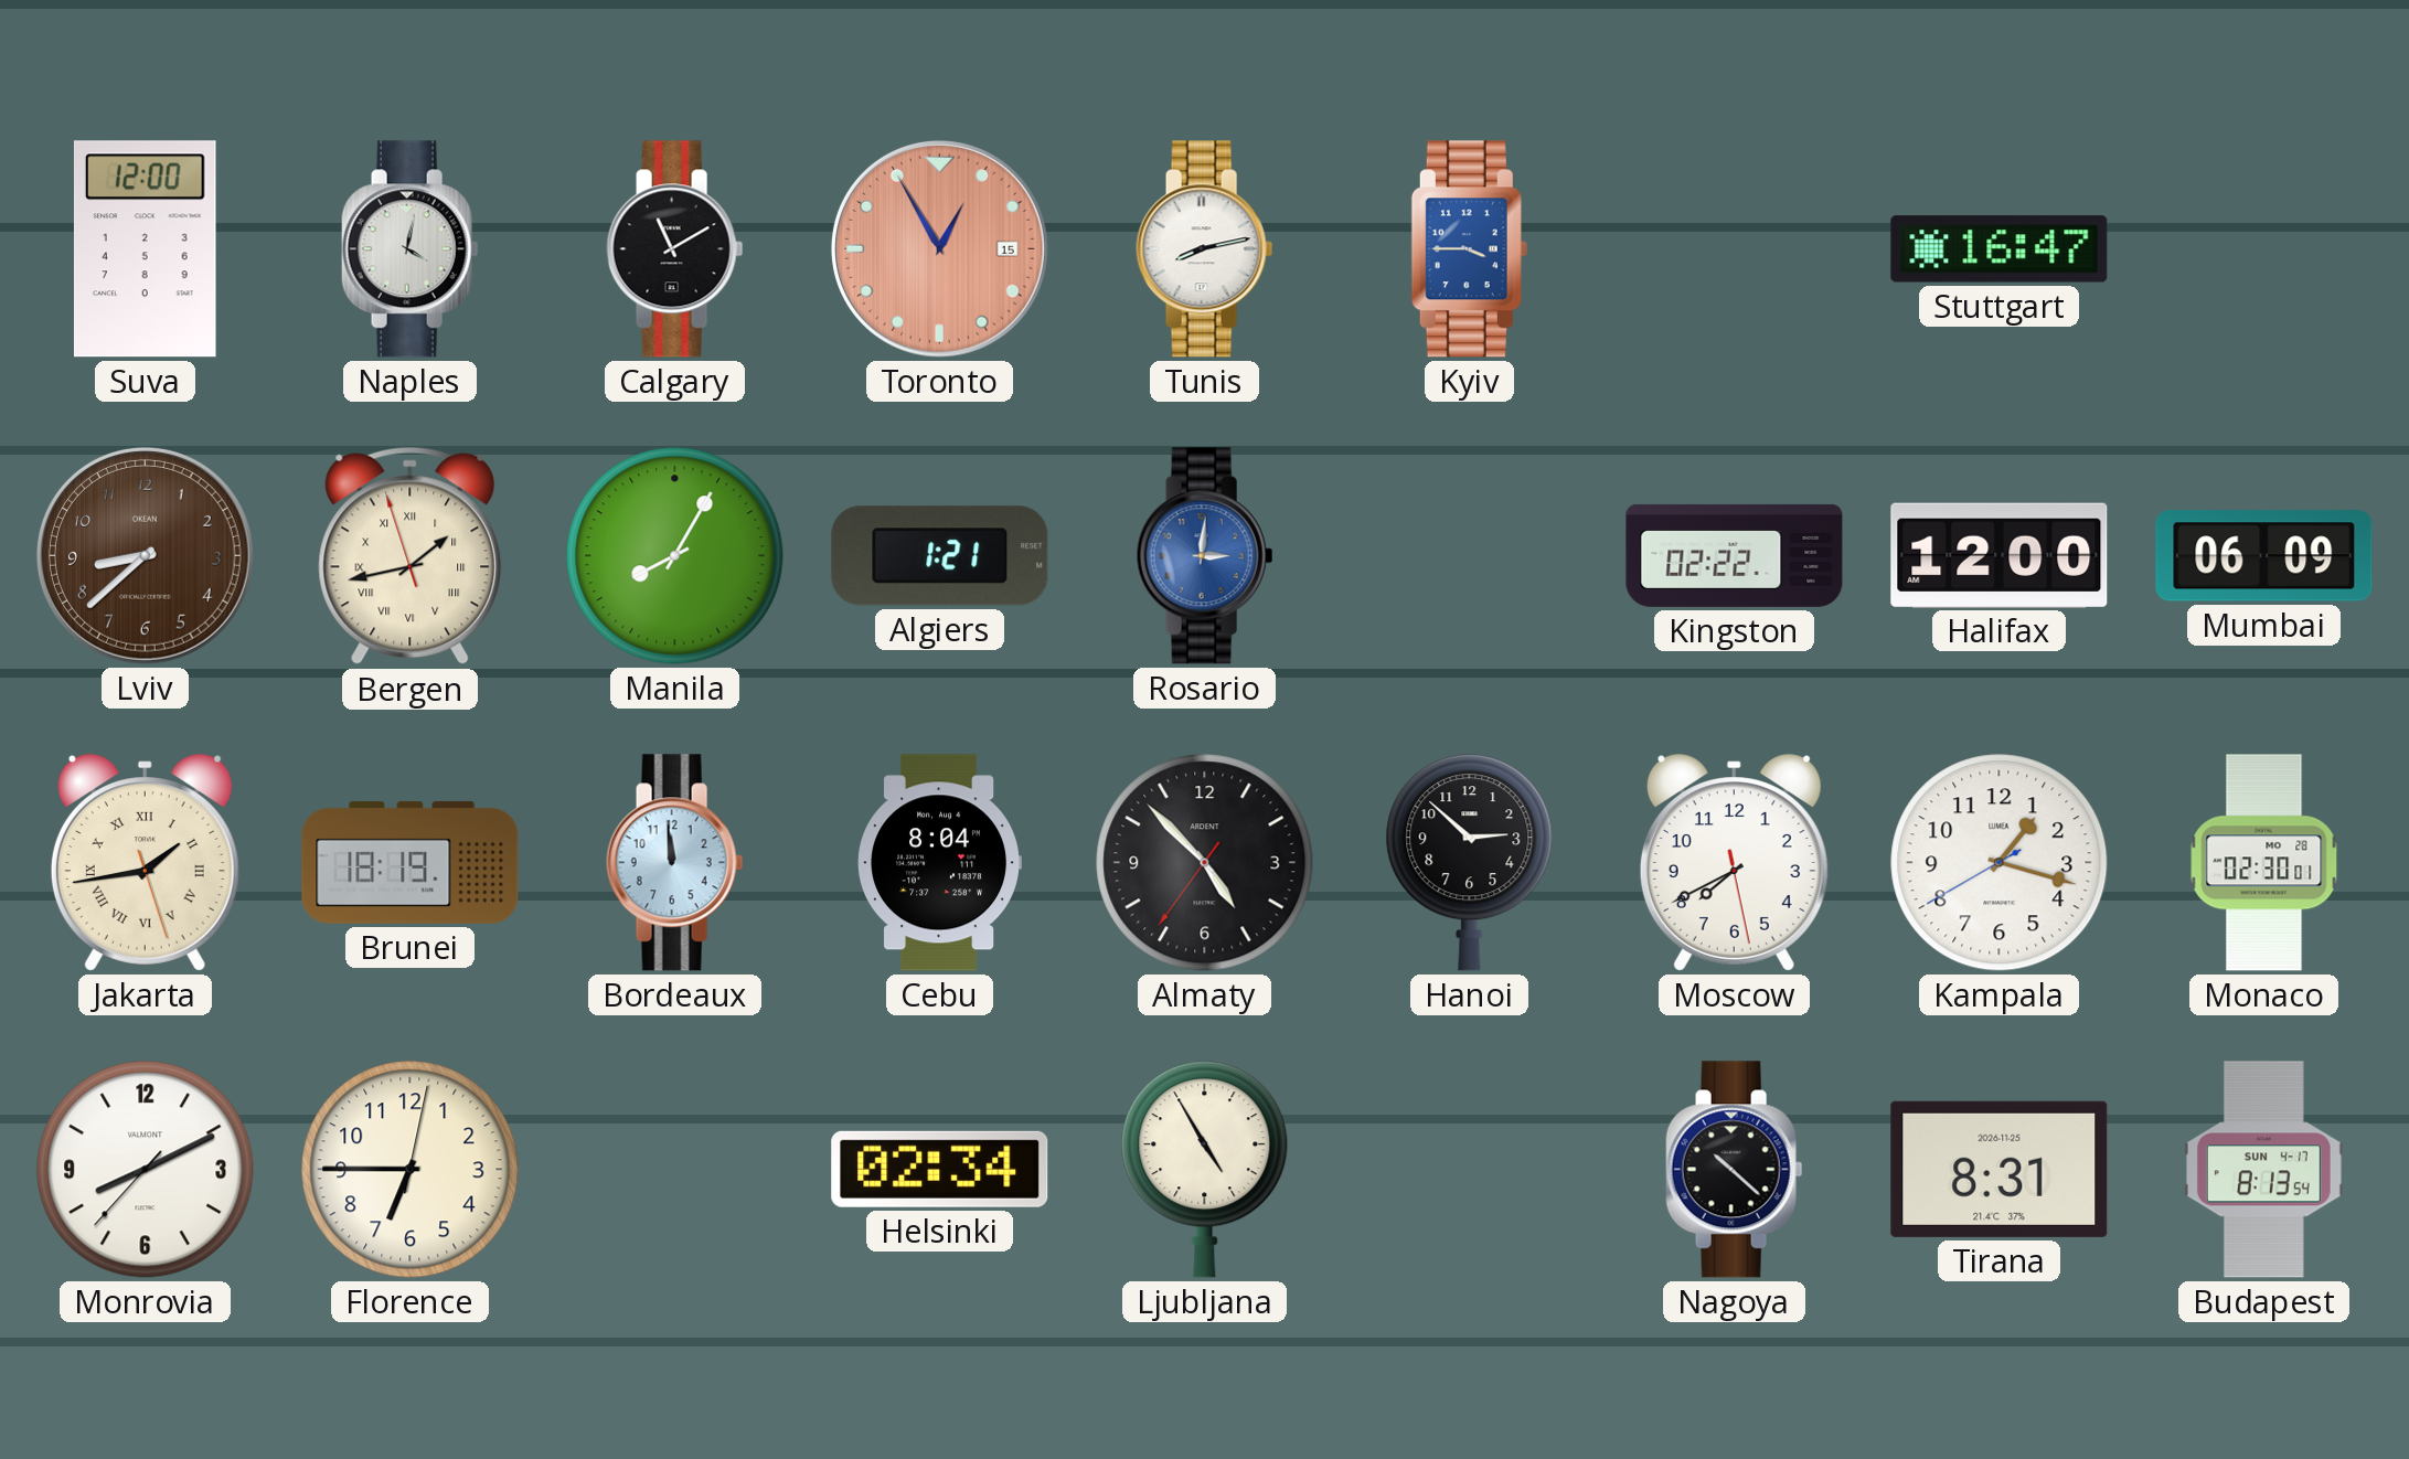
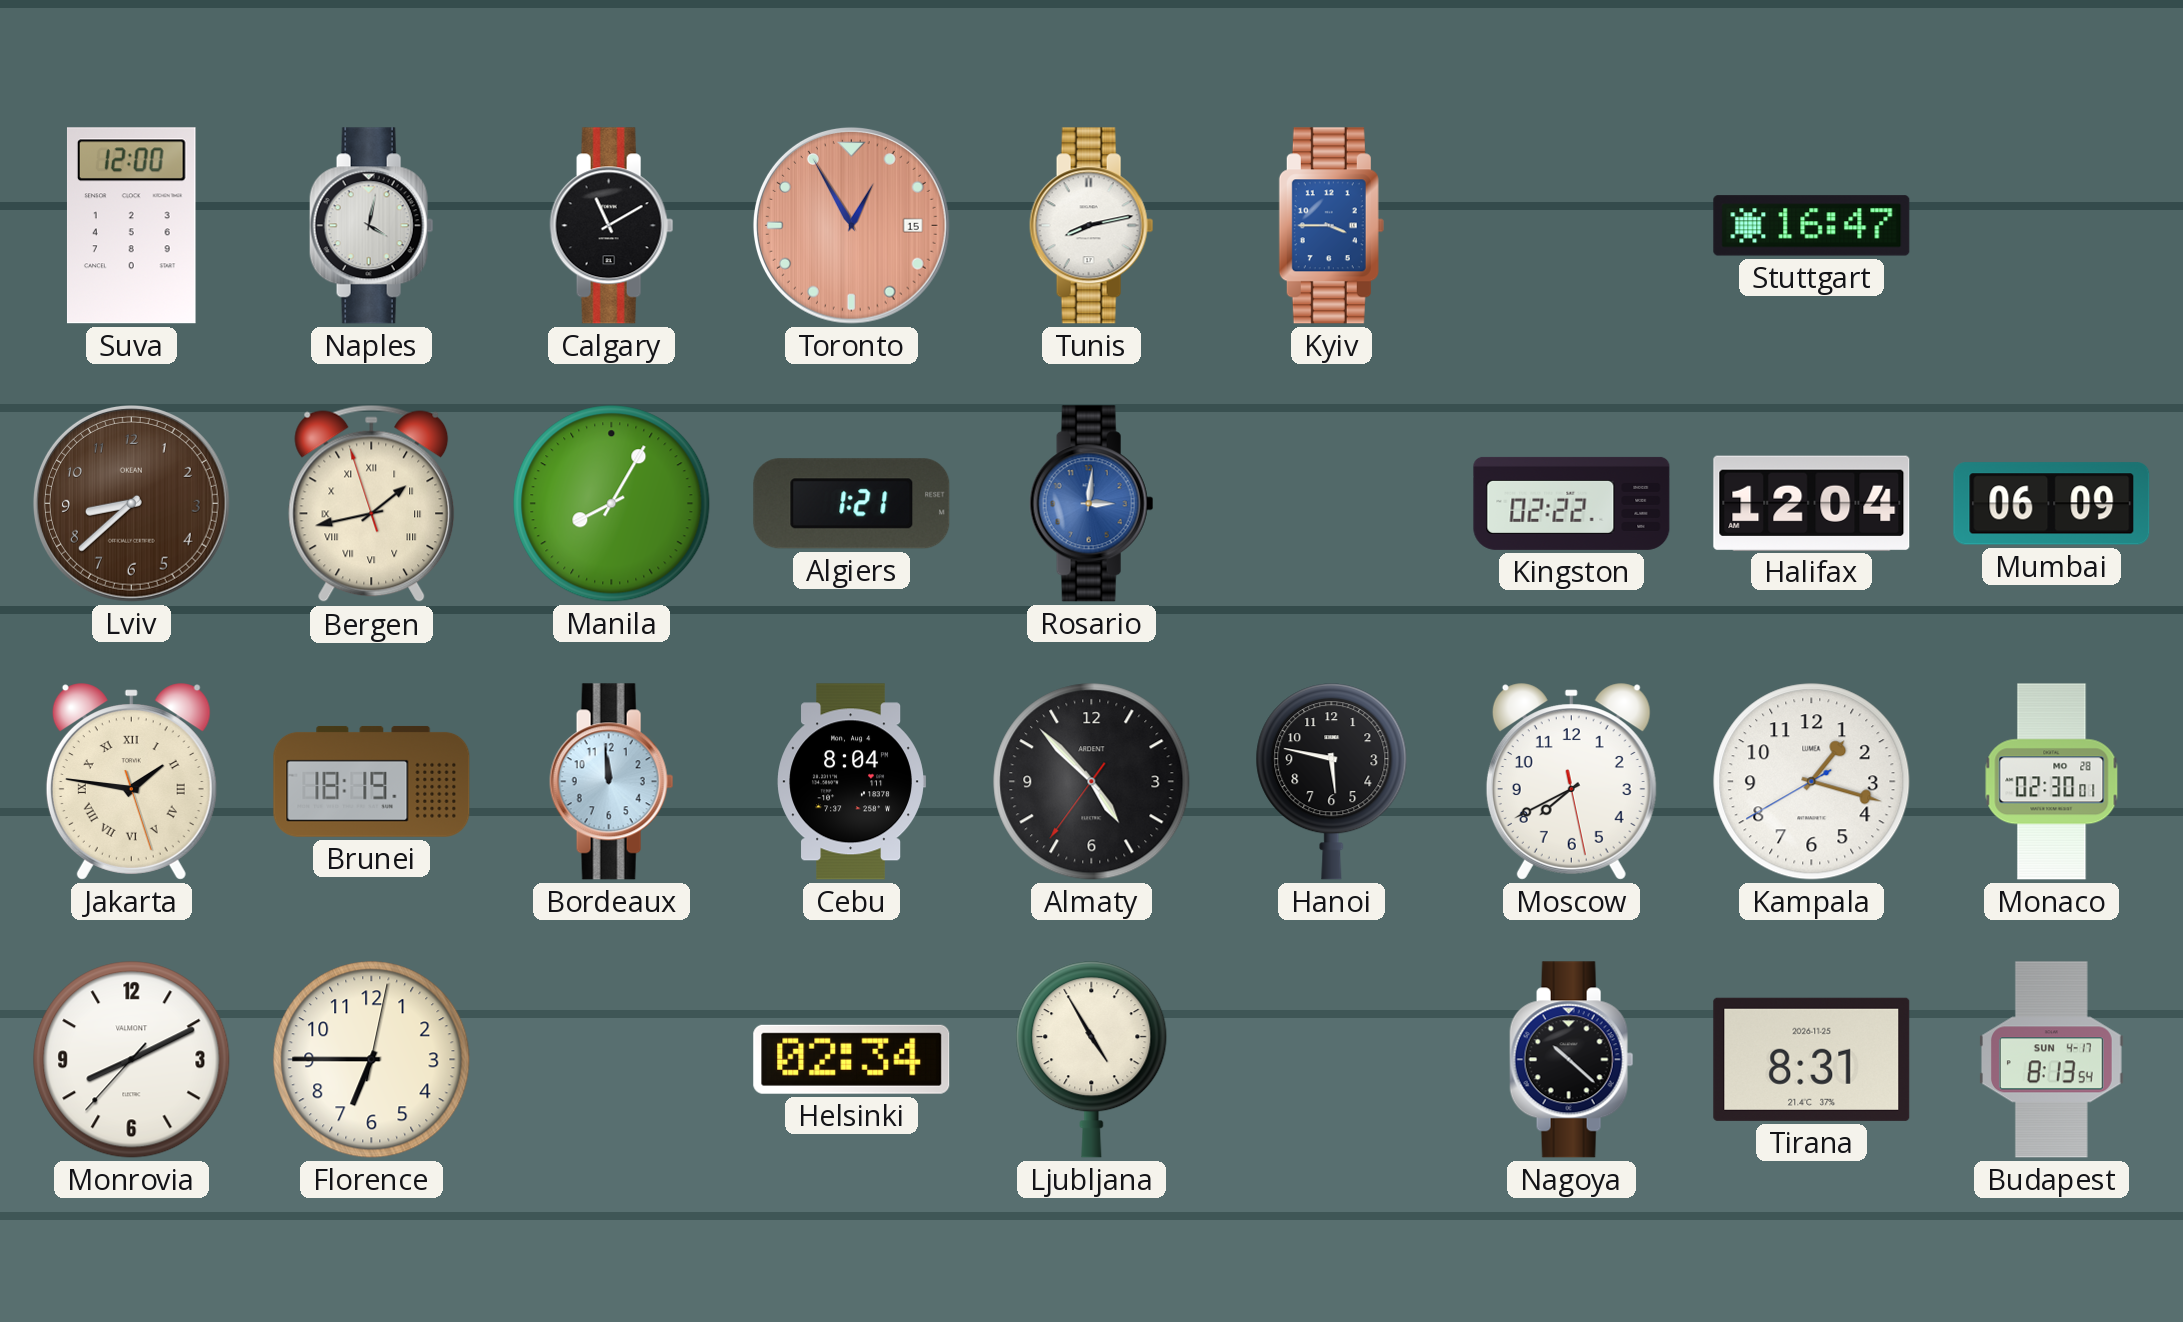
Halifax: 12:00 -> 12:04
Jakarta: 1:43 -> 1:46
Hanoi: 2:52 -> 5:47
